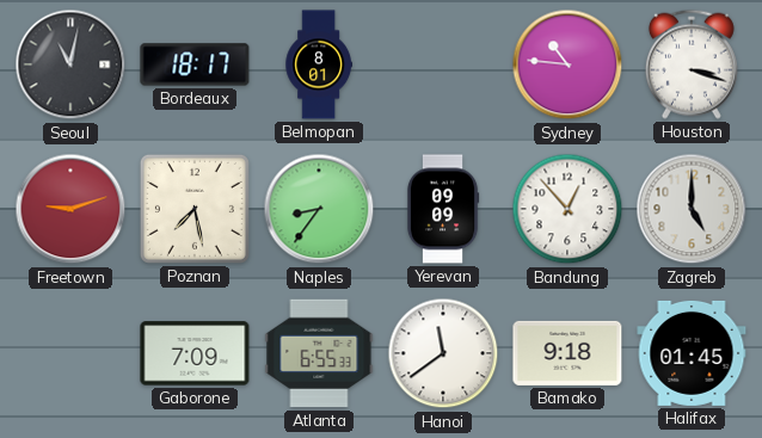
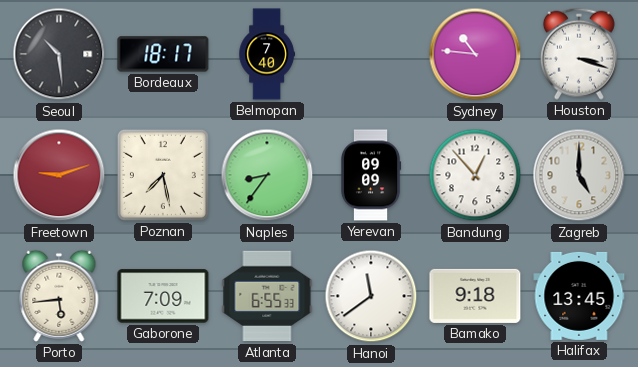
Seoul: 11:02 -> 10:29
Belmopan: 8:01 -> 7:40
Porto: none -> 5:44
Halifax: 01:45 -> 13:45
